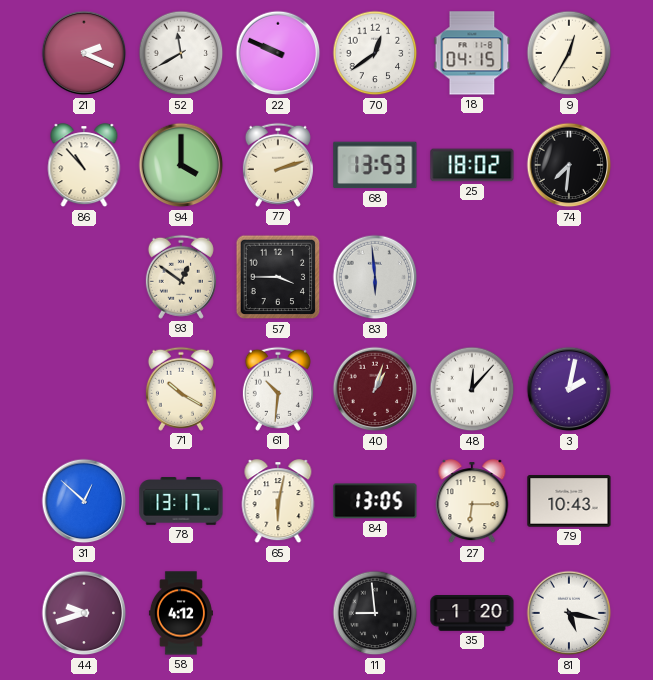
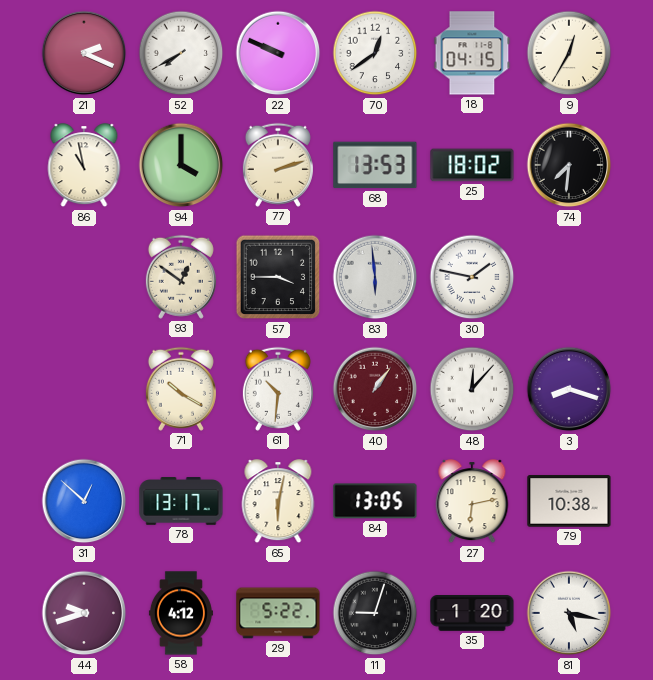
52: 11:40 -> 7:40
86: 10:53 -> 10:58
30: none -> 1:47
40: 1:03 -> 1:06
3: 2:02 -> 8:18
27: 6:15 -> 6:13
79: 10:43 -> 10:38
29: none -> 5:22
11: 8:59 -> 9:03
